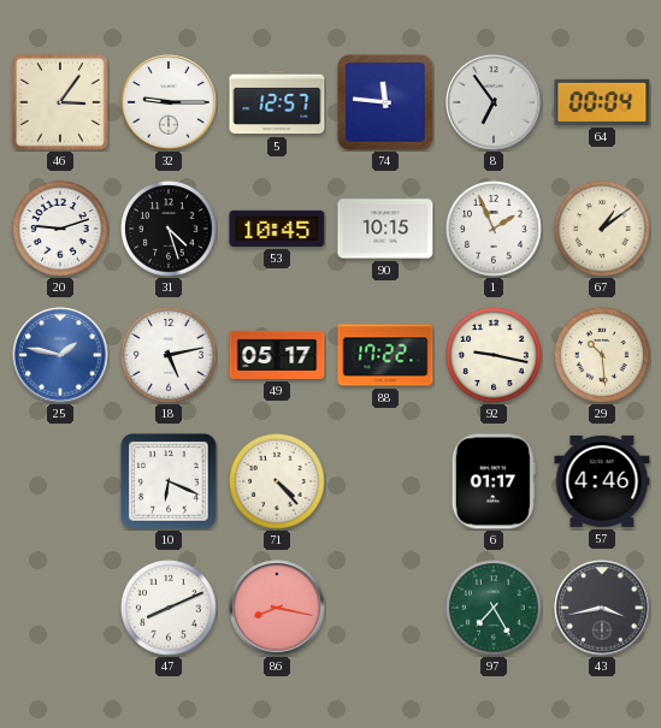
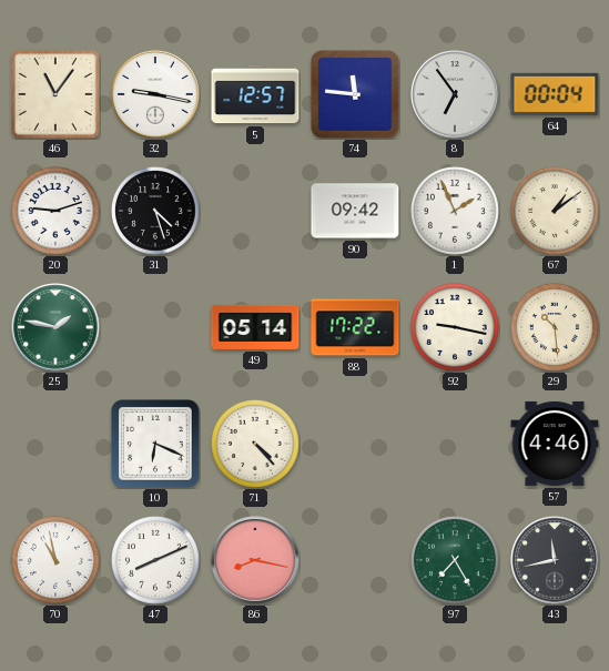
46: 3:06 -> 11:06
32: 9:15 -> 9:17
53: 10:45 -> none
90: 10:15 -> 09:42
25 dial: blue -> green
18: 5:13 -> none
49: 05:17 -> 05:14
6: 01:17 -> none
70: none -> 10:58
43: 3:43 -> 11:43
